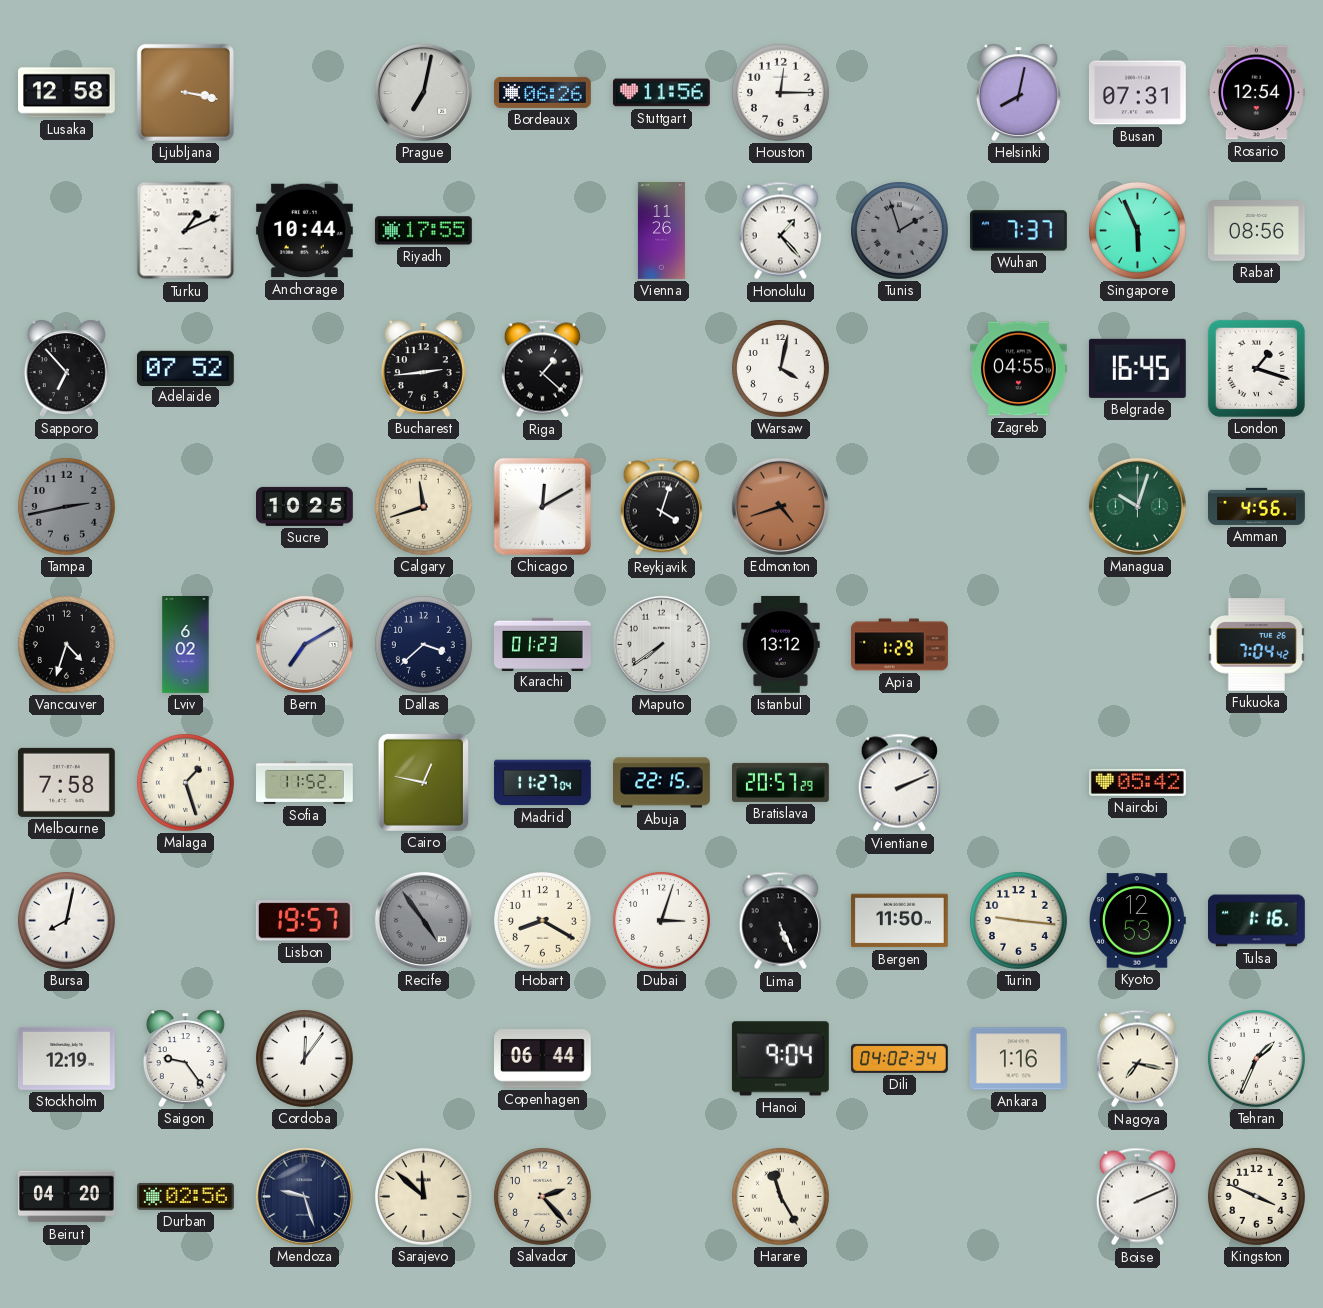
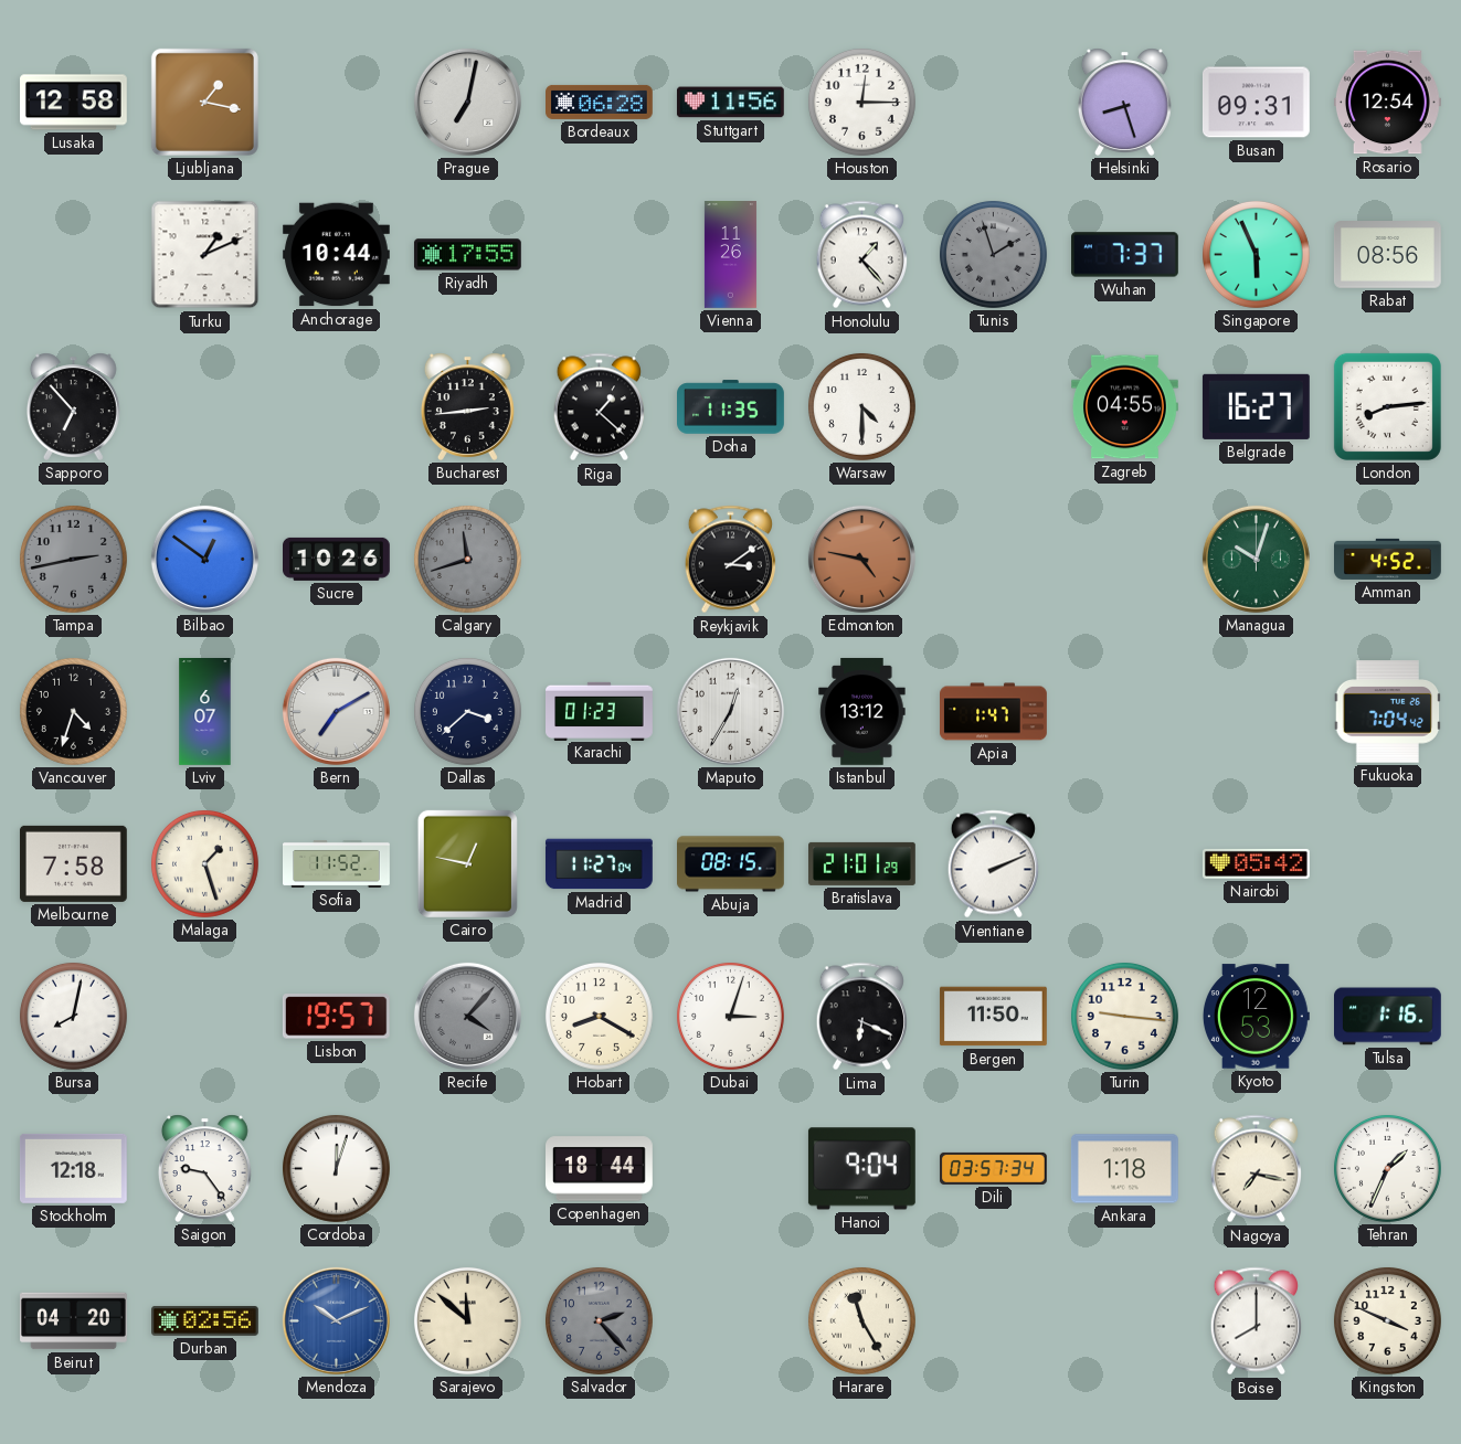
Ljubljana: 3:17 -> 1:17
Bordeaux: 06:26 -> 06:28
Helsinki: 8:02 -> 8:27
Busan: 07:31 -> 09:31
Adelaide: 07:52 -> none
Doha: none -> 11:35
Warsaw: 4:02 -> 4:30
Belgrade: 16:45 -> 16:27
London: 1:18 -> 8:14
Bilbao: none -> 12:51
Sucre: 10:25 -> 10:26
Calgary dial: cream -> grey
Chicago: 12:10 -> none
Reykjavik: 4:03 -> 3:09
Edmonton: 4:42 -> 4:47
Amman: 4:56 -> 4:52
Lviv: 6:02 -> 6:07
Maputo: 7:39 -> 12:35
Apia: 1:29 -> 1:47
Abuja: 22:15 -> 08:15
Bratislava: 20:57 -> 21:01
Recife: 4:54 -> 4:07
Lima: 5:26 -> 6:19
Stockholm: 12:19 -> 12:18
Cordoba: 12:06 -> 12:03
Copenhagen: 06:44 -> 18:44
Dili: 04:02 -> 03:57
Ankara: 1:16 -> 1:18
Mendoza: 9:27 -> 10:11
Mendoza dial: navy -> blue
Salvador dial: cream -> grey
Boise: 2:11 -> 8:00
